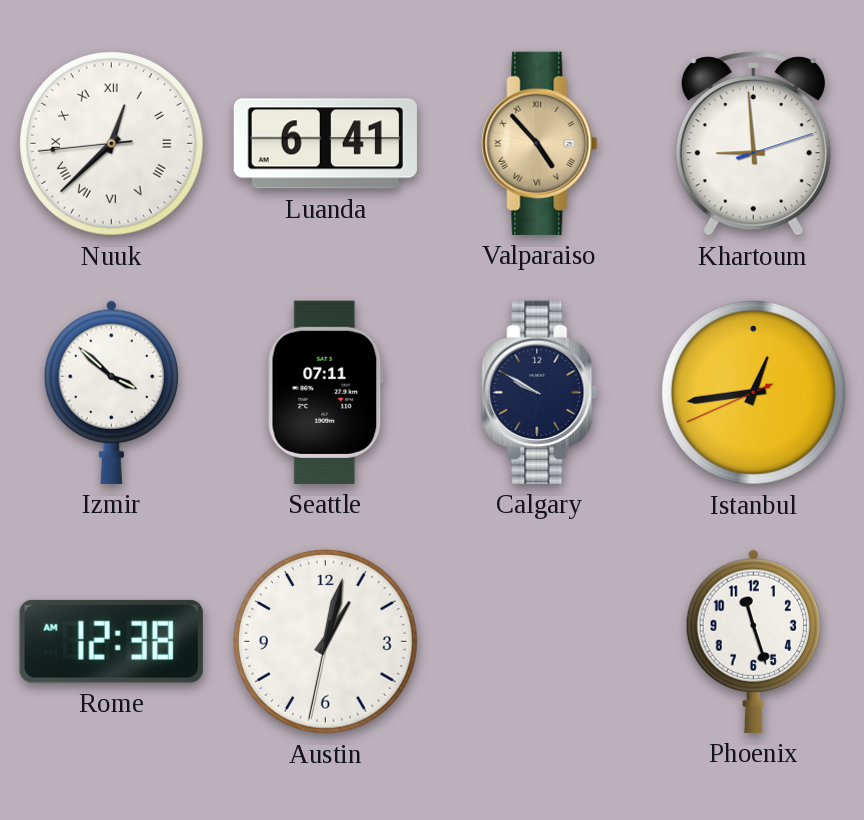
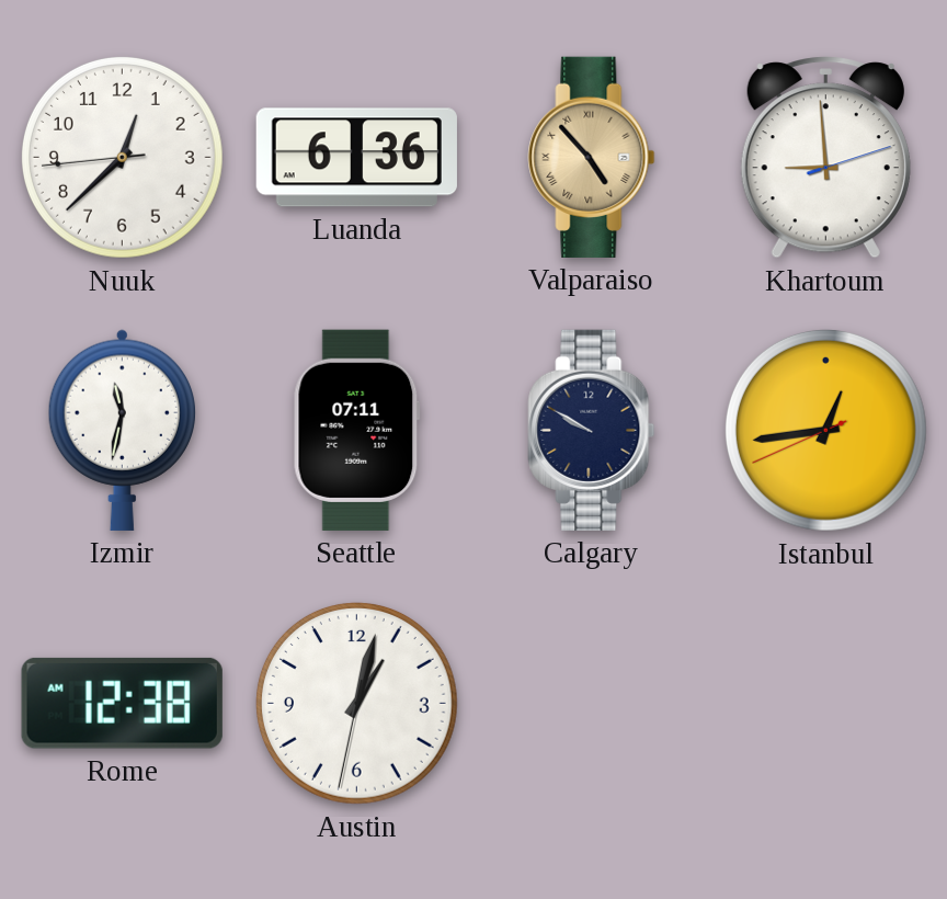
Nuuk numerals: Roman -> Arabic
Luanda: 6:41 -> 6:36
Izmir: 3:52 -> 11:32
Phoenix: 11:27 -> none
